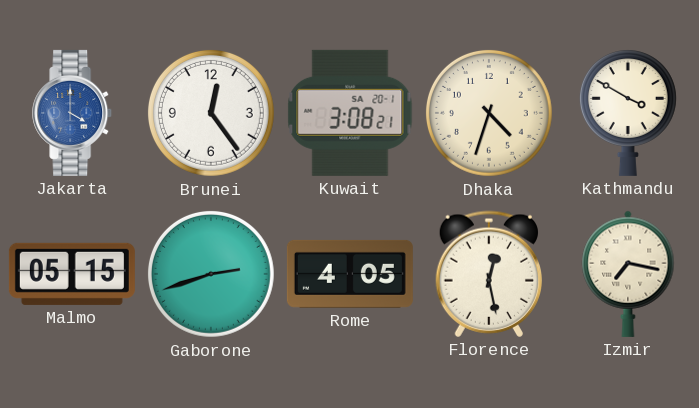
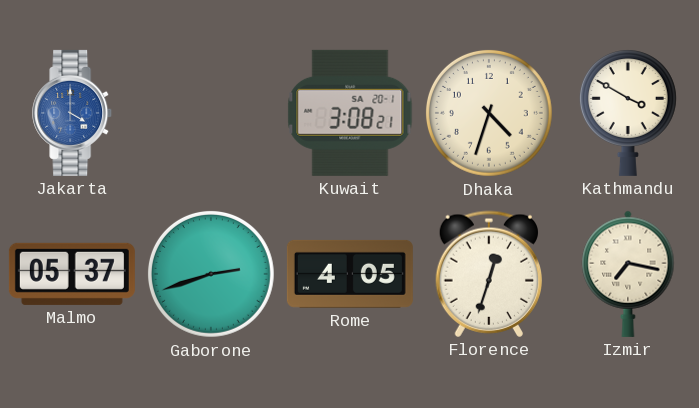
Brunei: 12:24 -> none
Malmo: 05:15 -> 05:37
Florence: 12:28 -> 12:33
